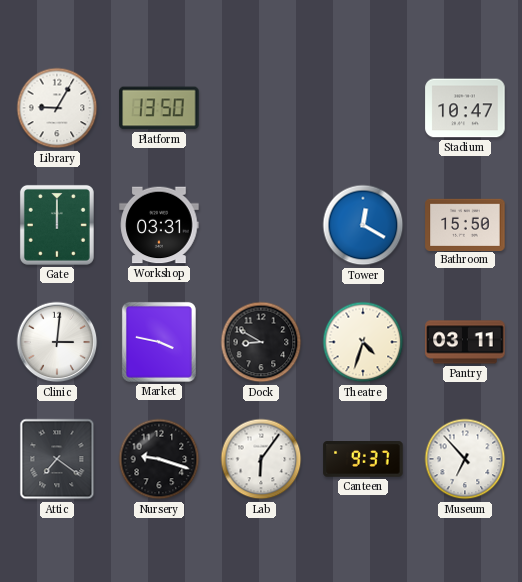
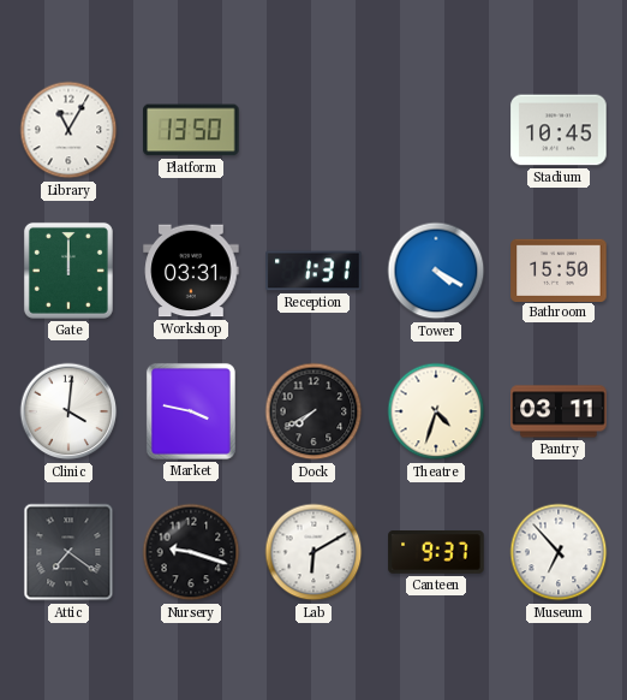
Library: 9:05 -> 11:05
Stadium: 10:47 -> 10:45
Reception: none -> 1:31
Tower: 12:20 -> 4:20
Clinic: 3:01 -> 4:01
Dock: 8:50 -> 7:40
Lab: 6:06 -> 6:10
